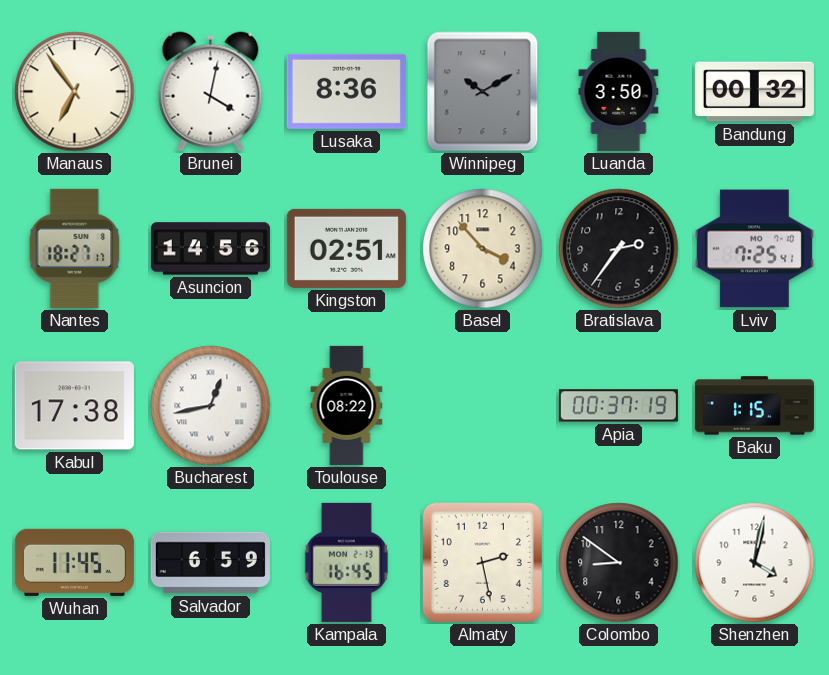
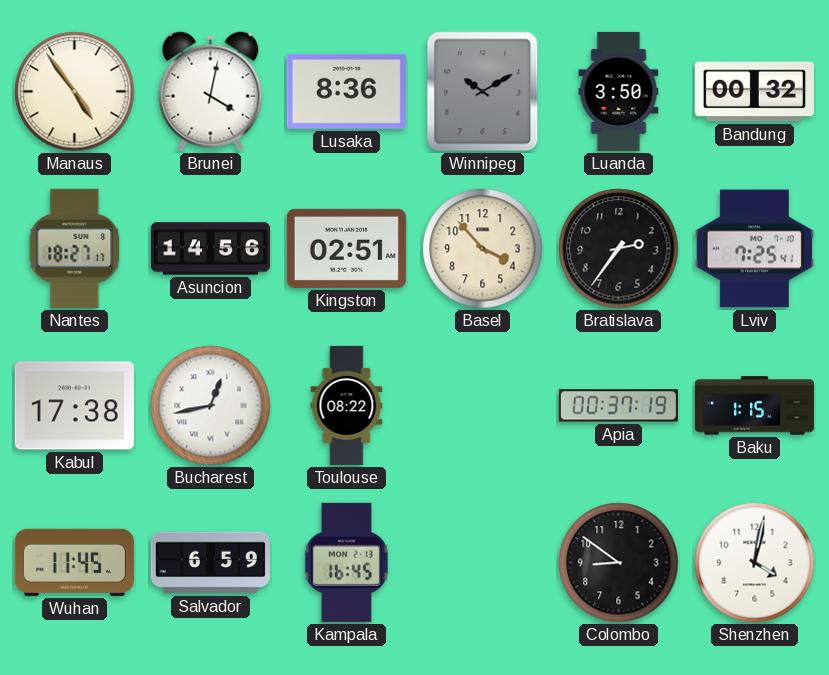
Manaus: 6:54 -> 4:54
Almaty: 2:28 -> none
